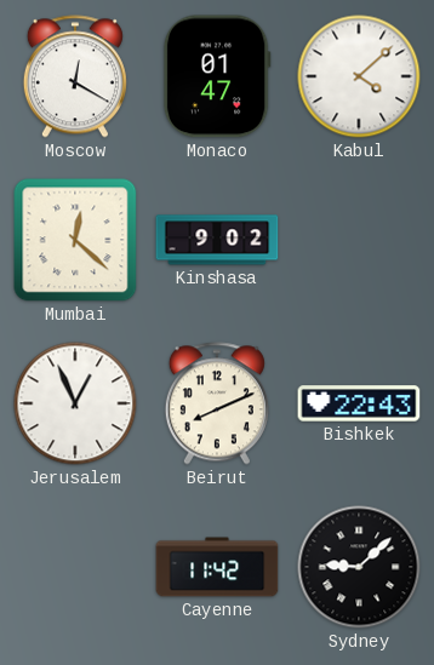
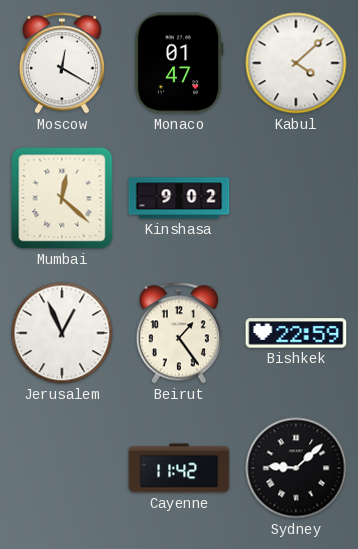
Beirut: 8:11 -> 1:24
Bishkek: 22:43 -> 22:59
